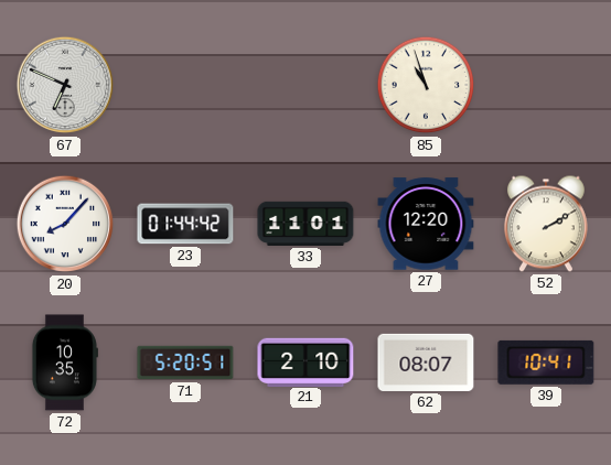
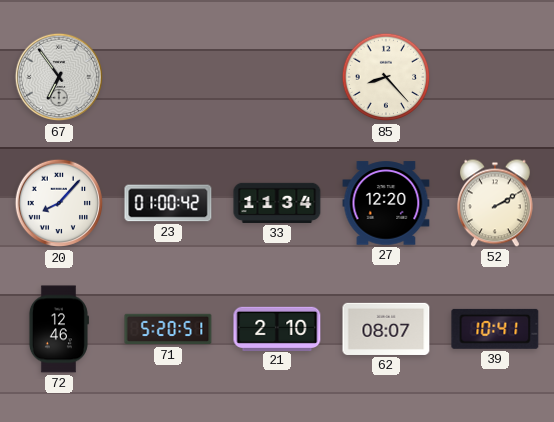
67: 6:49 -> 6:54
85: 10:57 -> 8:23
23: 01:44 -> 01:00
33: 11:01 -> 11:34
72: 10:35 -> 12:46
